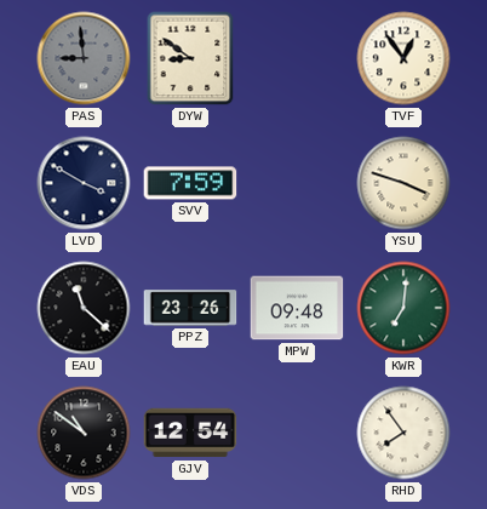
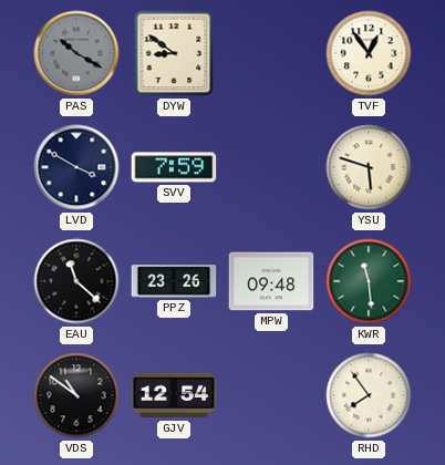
PAS: 8:59 -> 10:20
YSU: 3:48 -> 5:48
KWR: 7:01 -> 11:29
